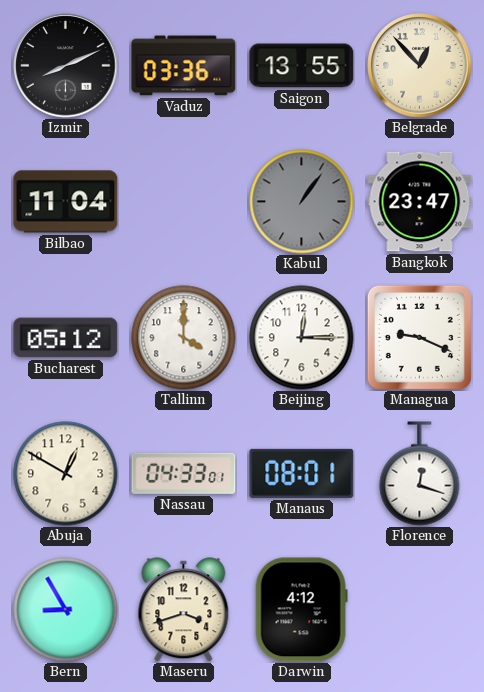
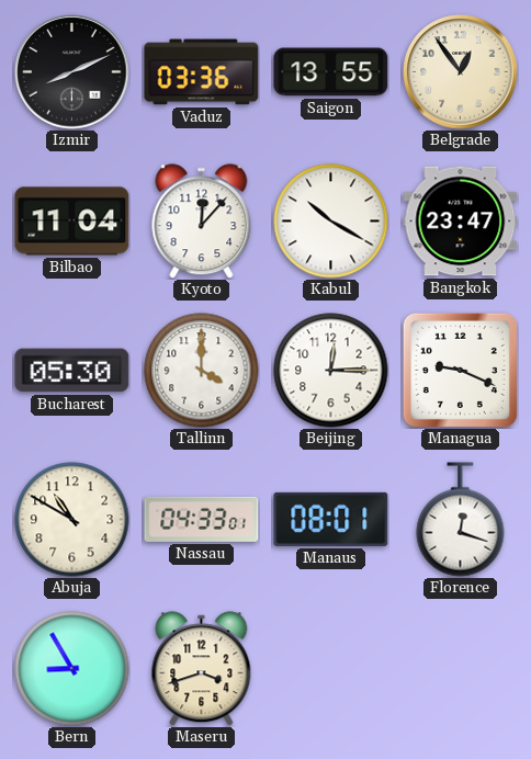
Belgrade: 12:53 -> 12:54
Kyoto: none -> 12:07
Kabul: 1:06 -> 10:20
Kabul dial: grey -> white
Bucharest: 05:12 -> 05:30
Abuja: 12:50 -> 10:50
Darwin: 4:12 -> none
